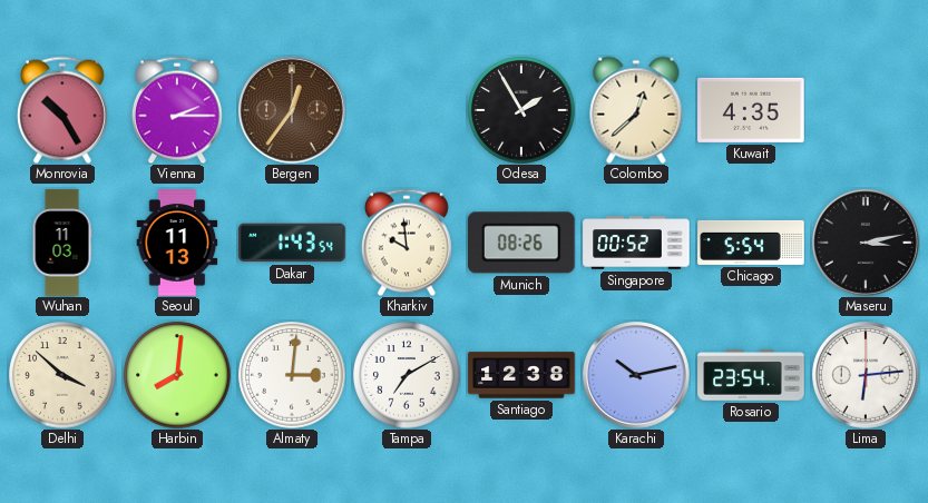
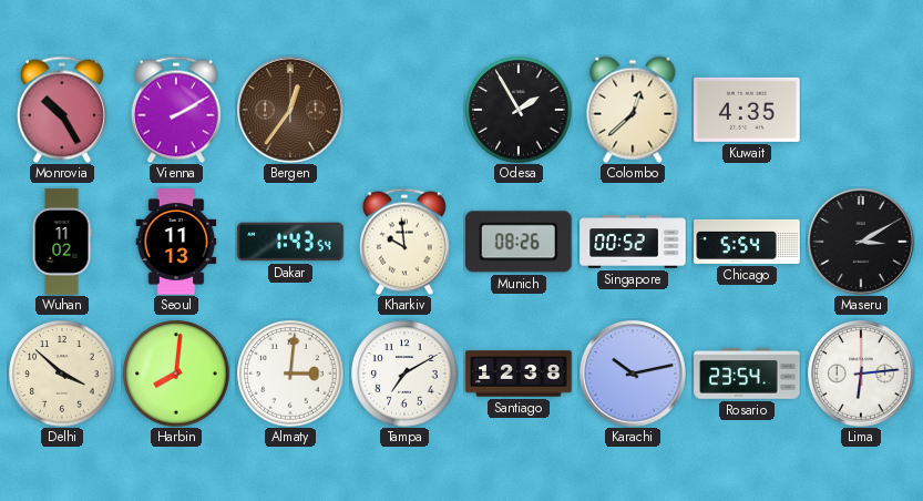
Vienna: 2:15 -> 2:10
Wuhan: 11:03 -> 11:02
Maseru: 3:13 -> 3:10
